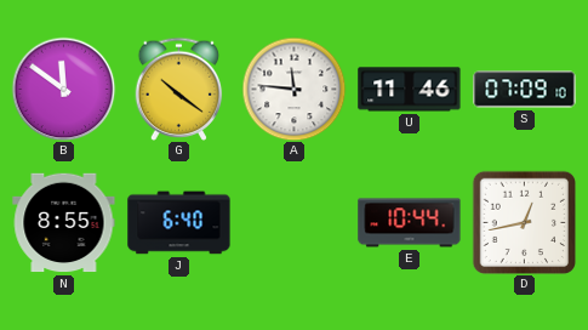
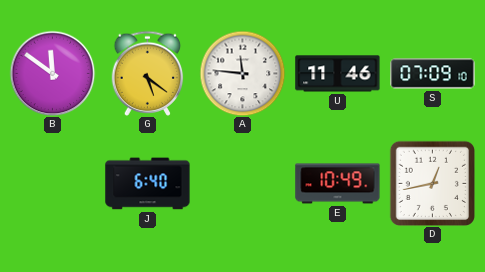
G: 10:21 -> 5:21
N: 8:55 -> none
E: 10:44 -> 10:49
